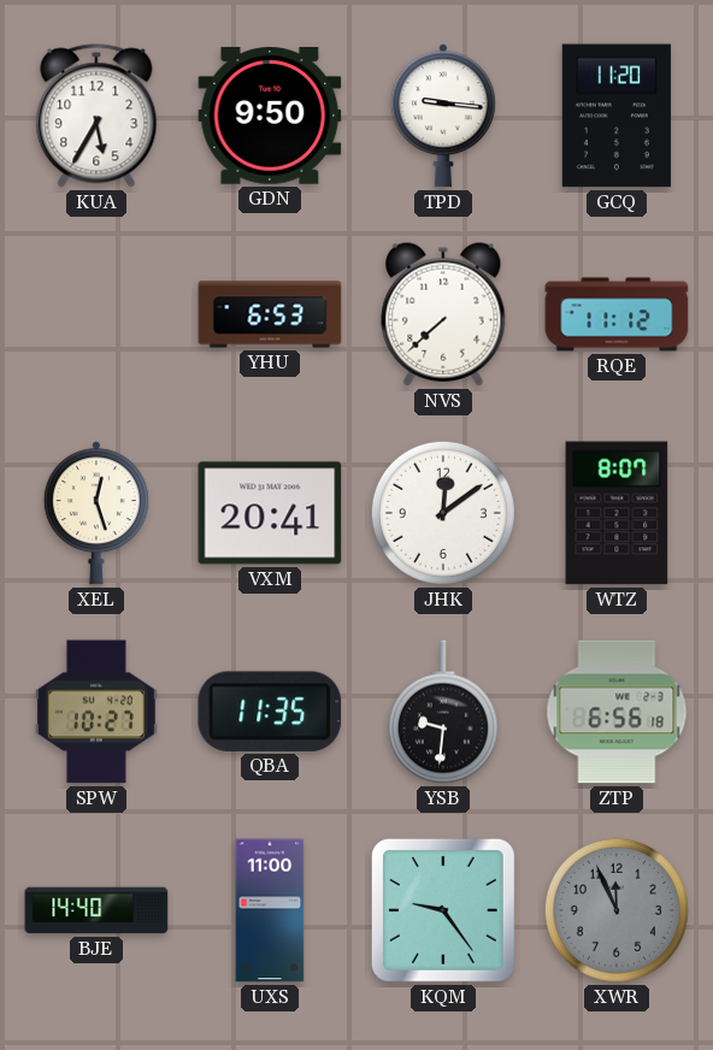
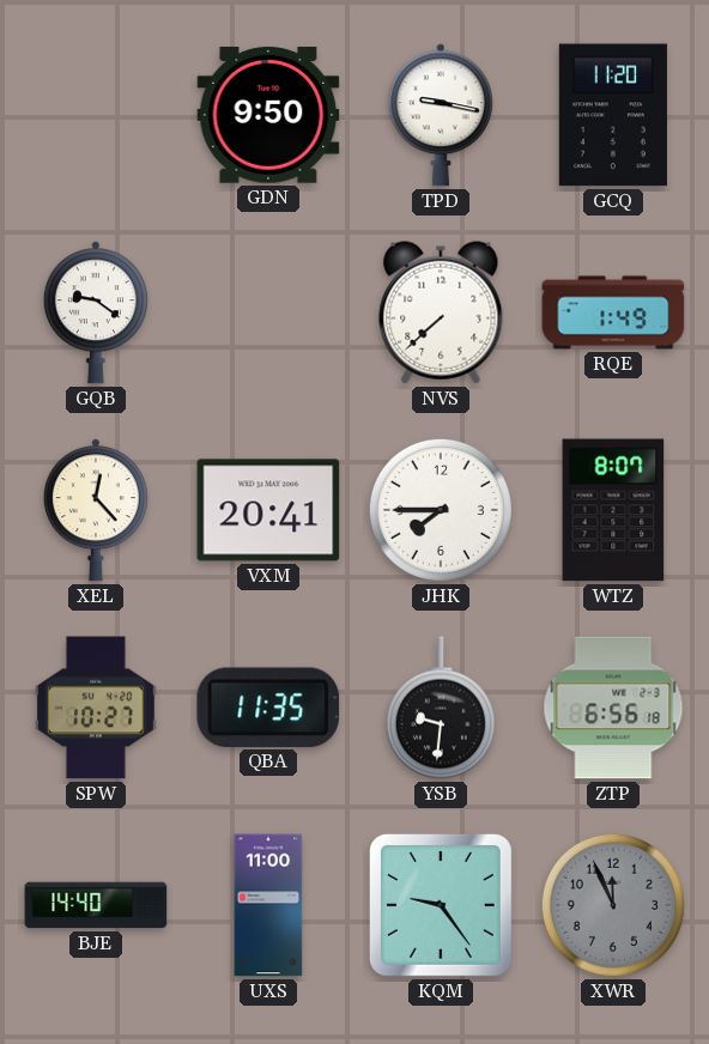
KUA: 5:35 -> none
TPD: 9:16 -> 9:17
GQB: none -> 9:21
YHU: 6:53 -> none
RQE: 11:12 -> 1:49
XEL: 12:27 -> 12:23
JHK: 12:09 -> 7:45
